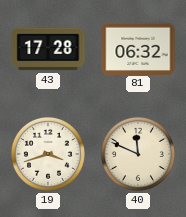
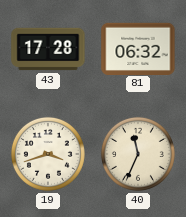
40: 11:49 -> 11:34
